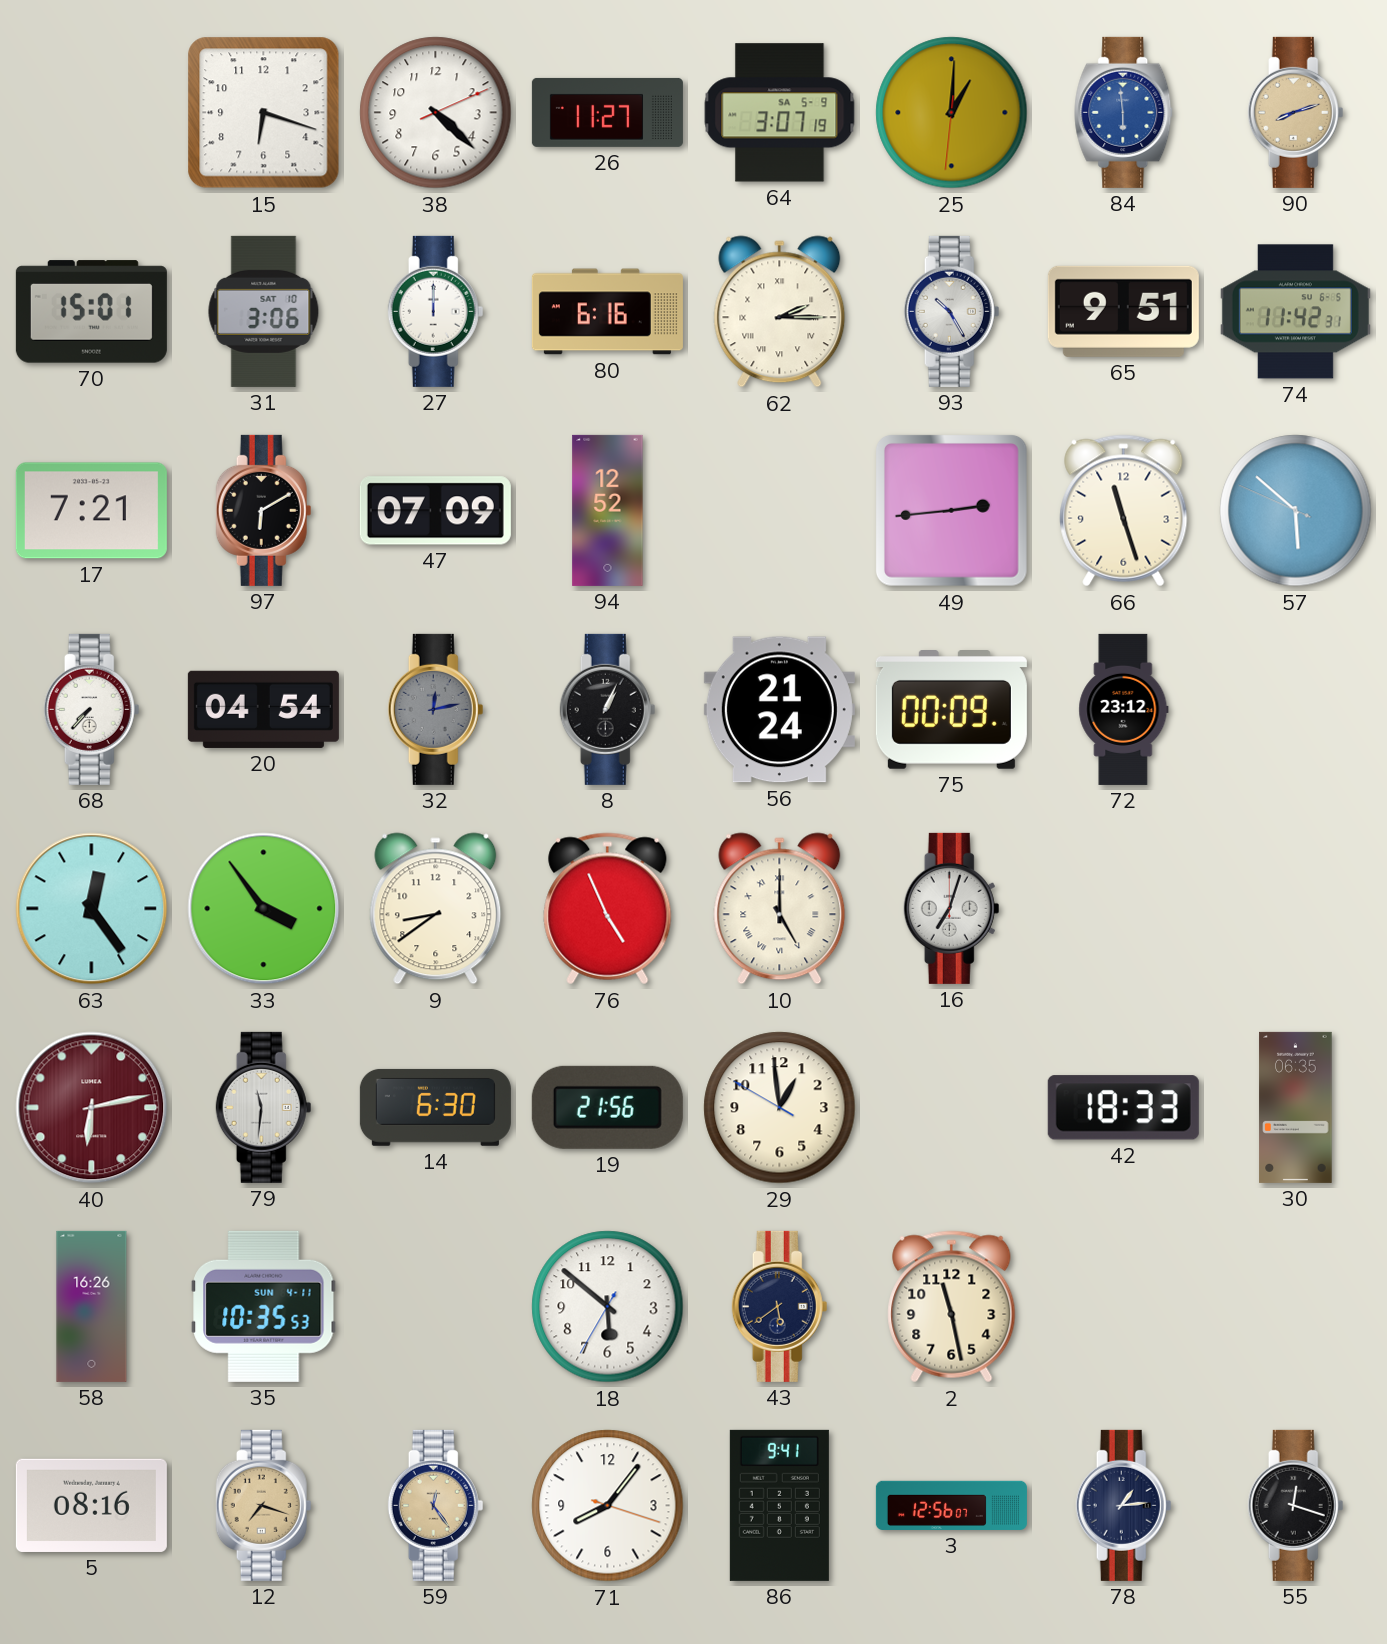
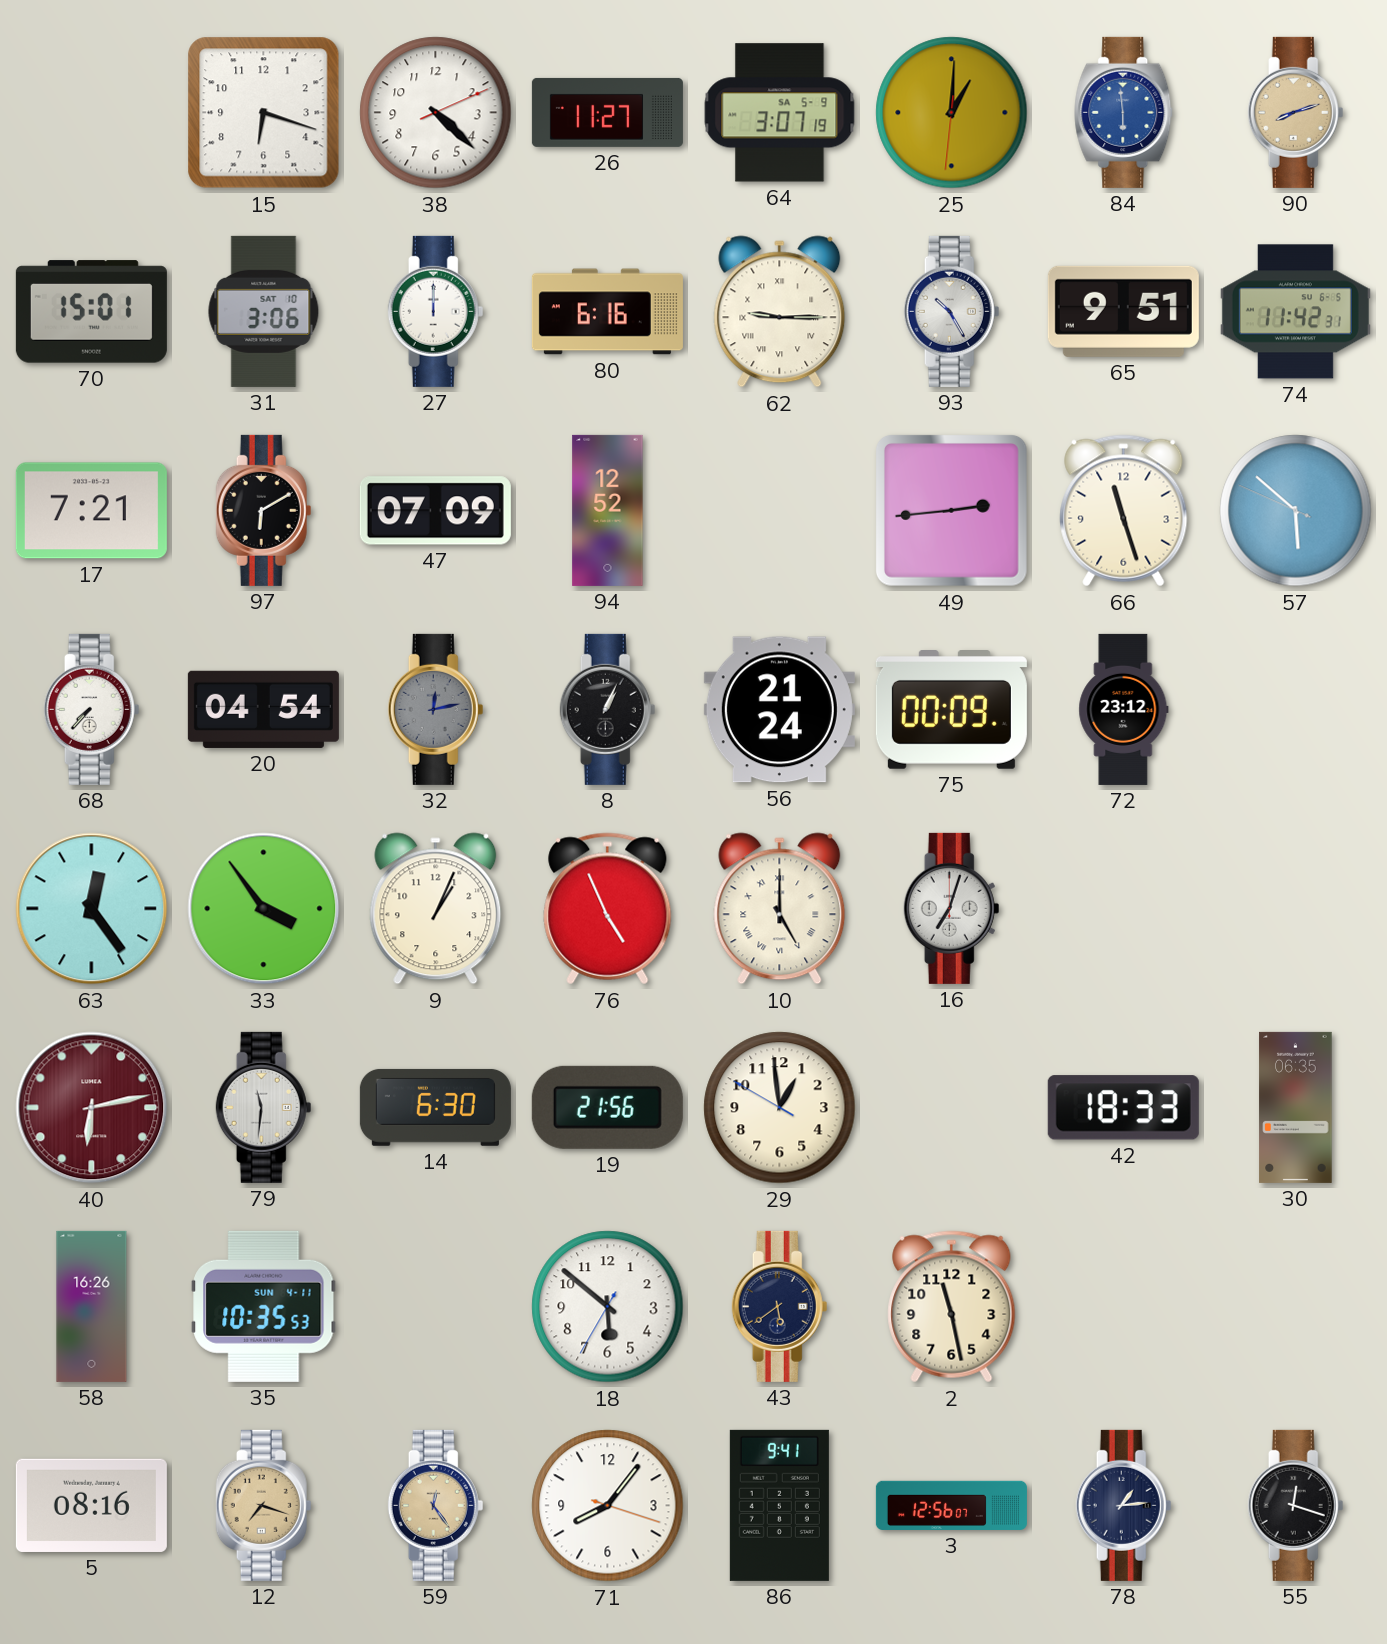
62: 2:15 -> 9:15
9: 8:39 -> 1:04
